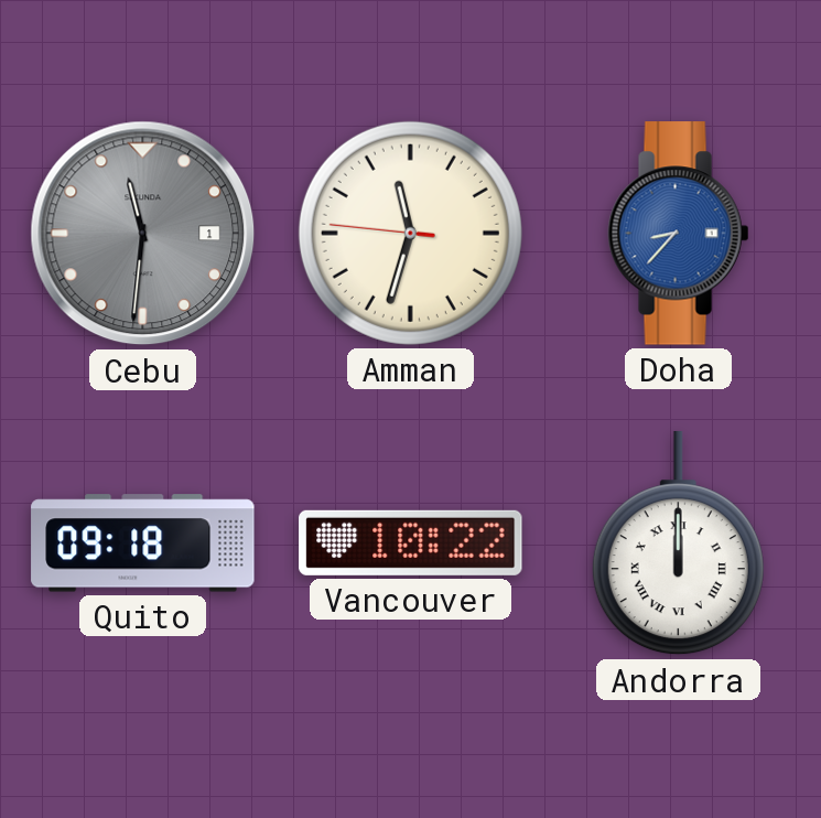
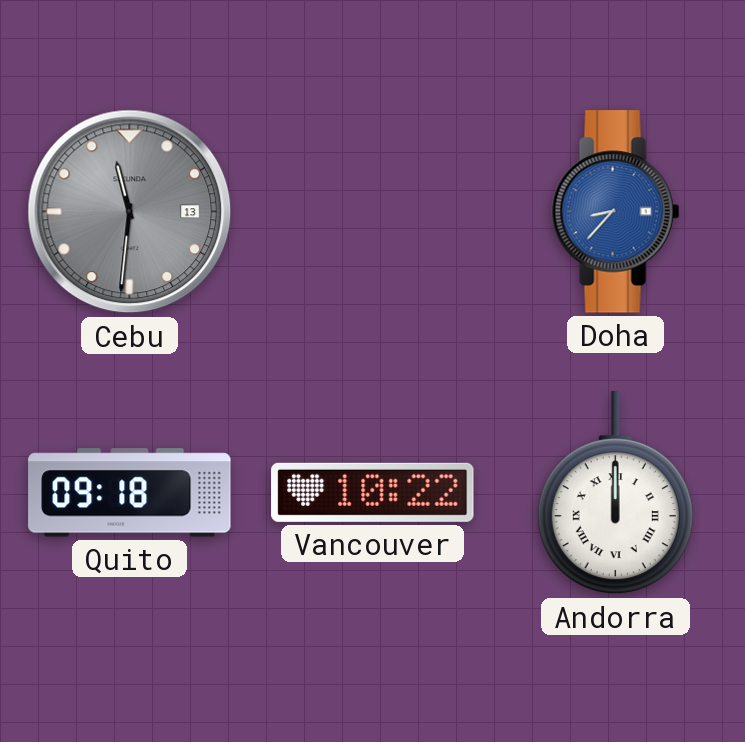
Cebu date: 1 -> 13
Amman: 11:32 -> none
